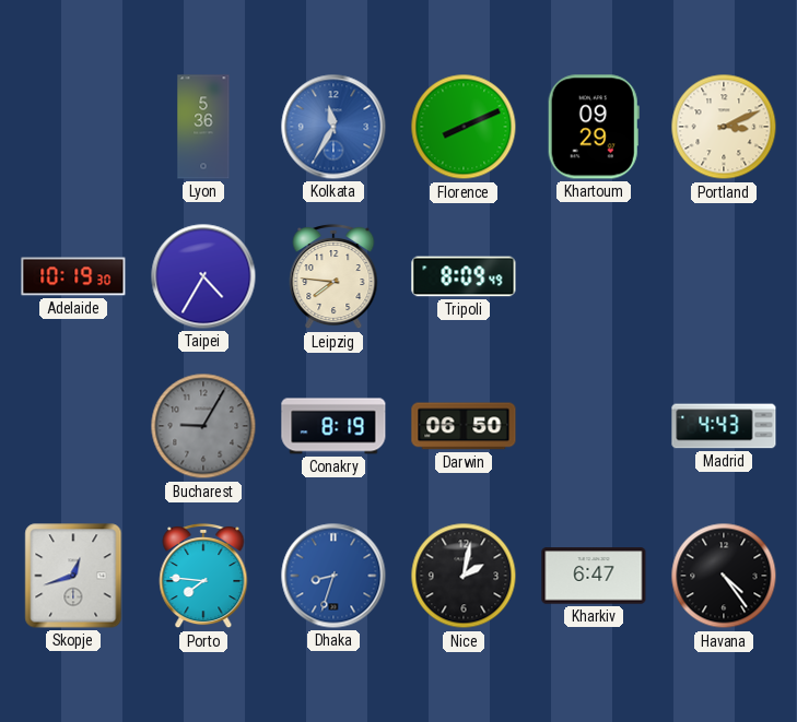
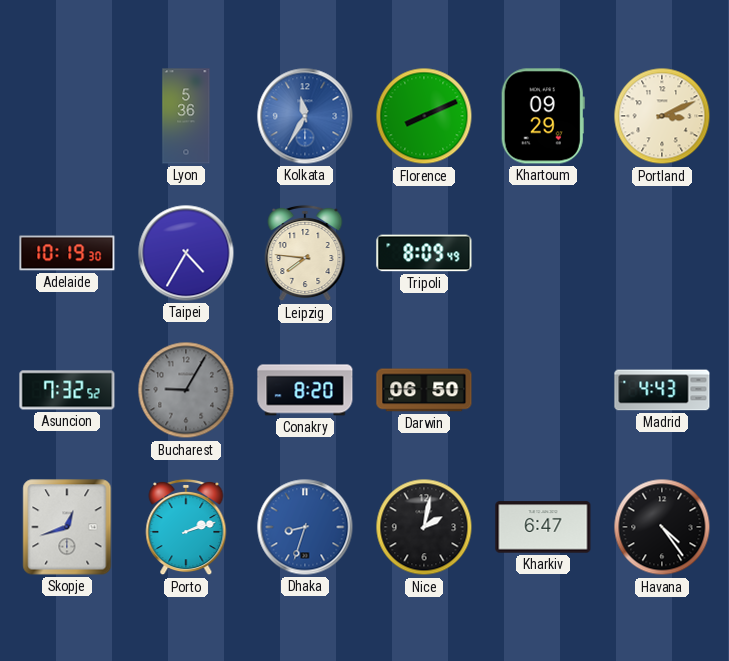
Asuncion: none -> 7:32
Conakry: 8:19 -> 8:20
Porto: 7:46 -> 2:12
